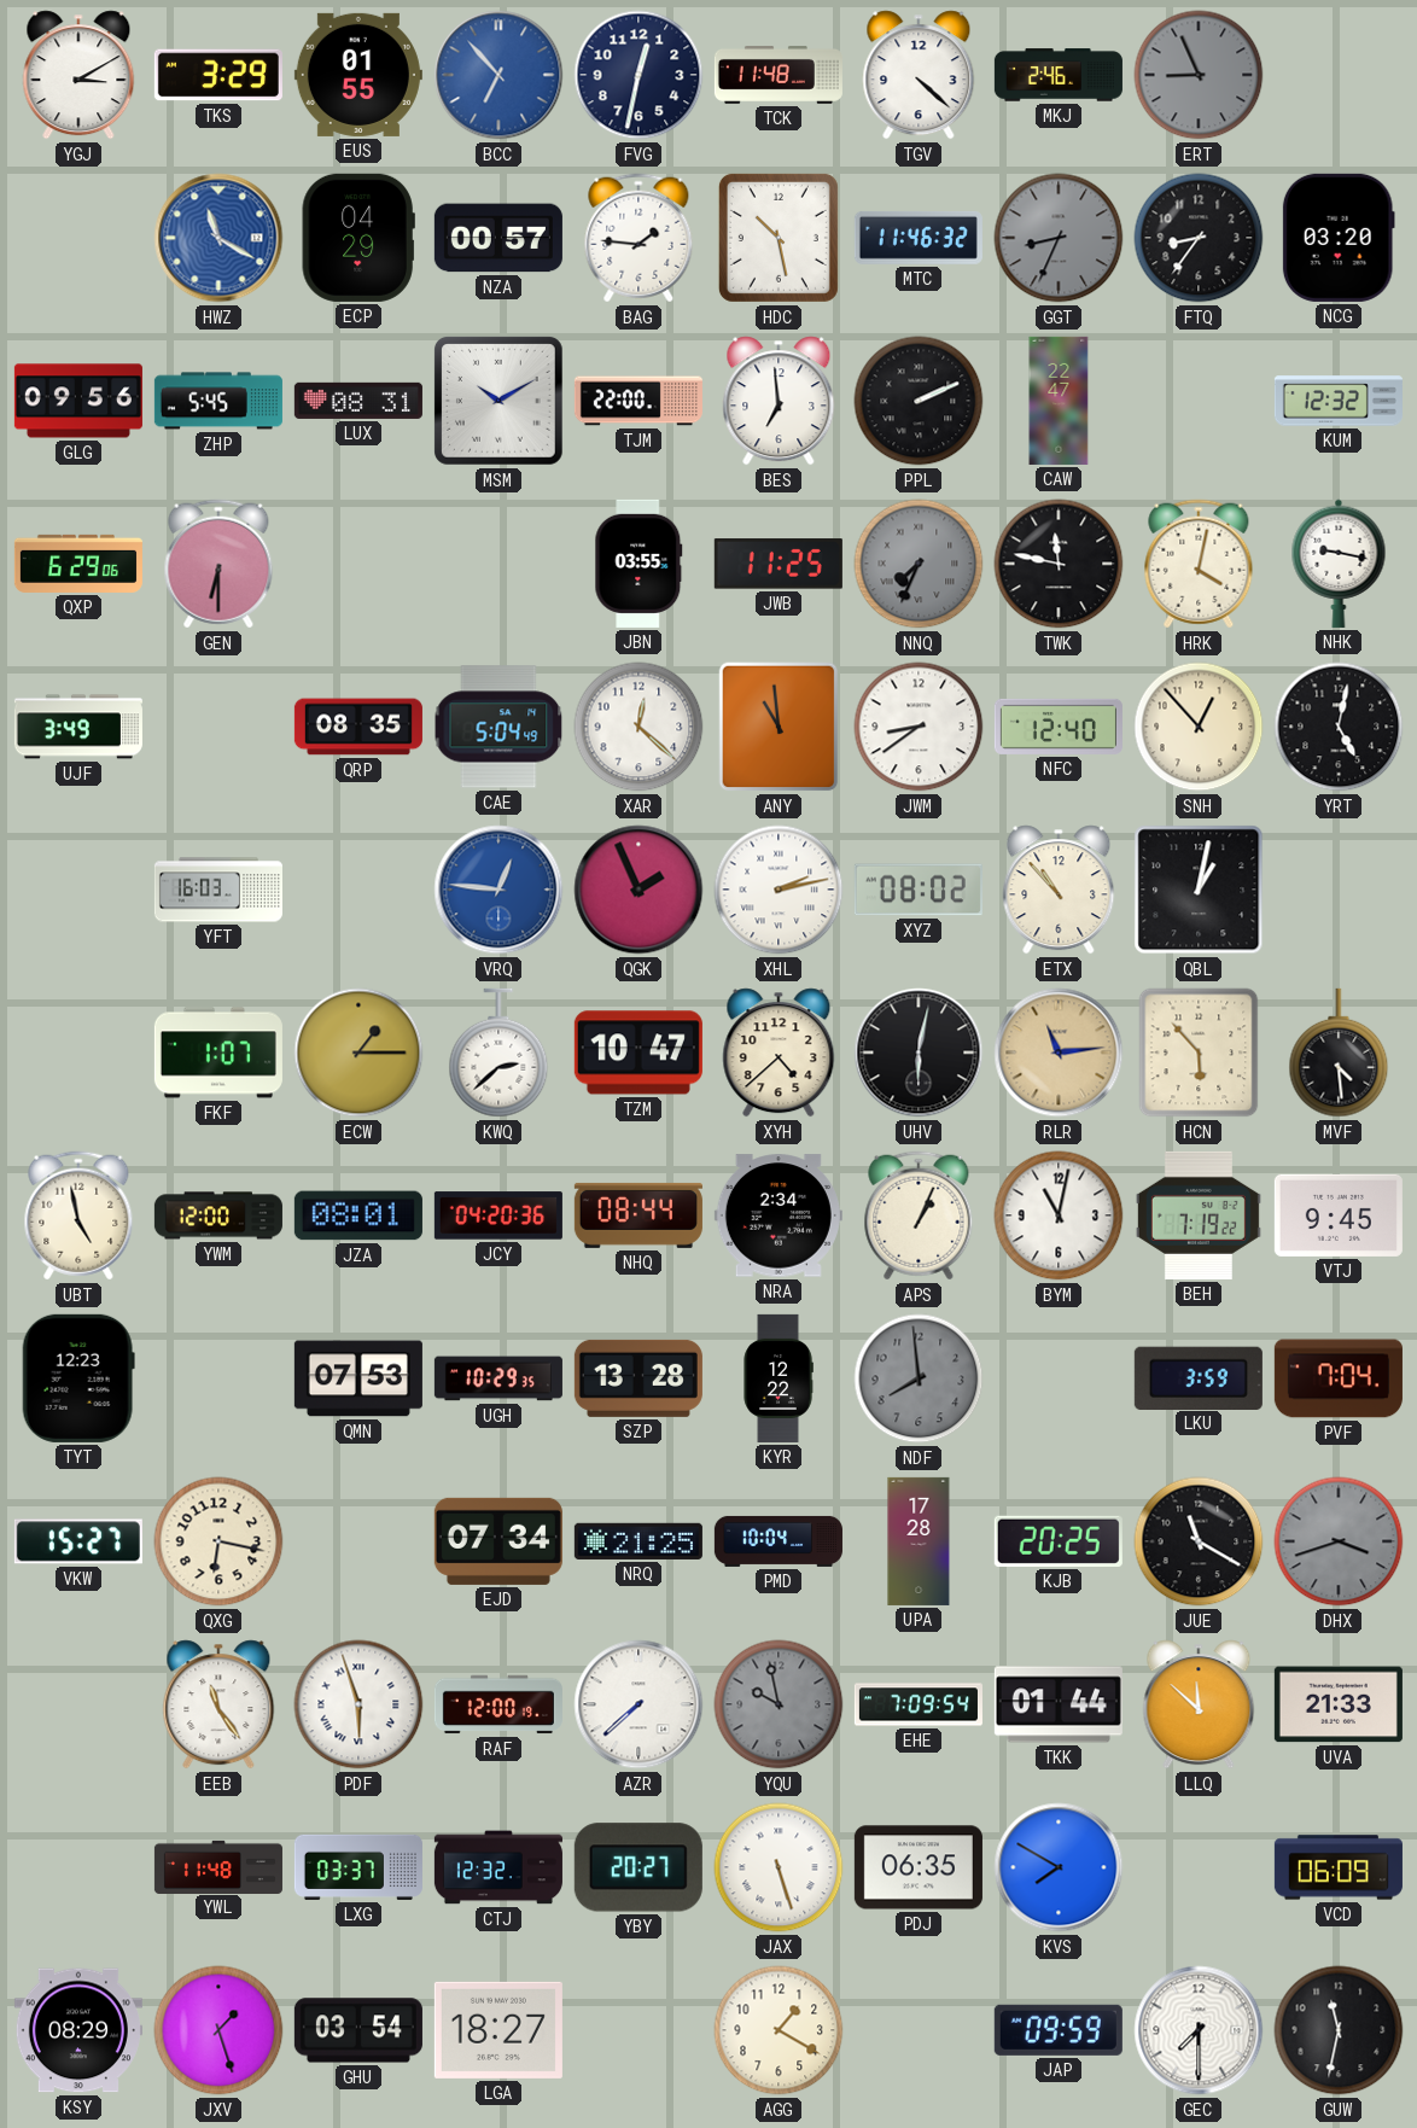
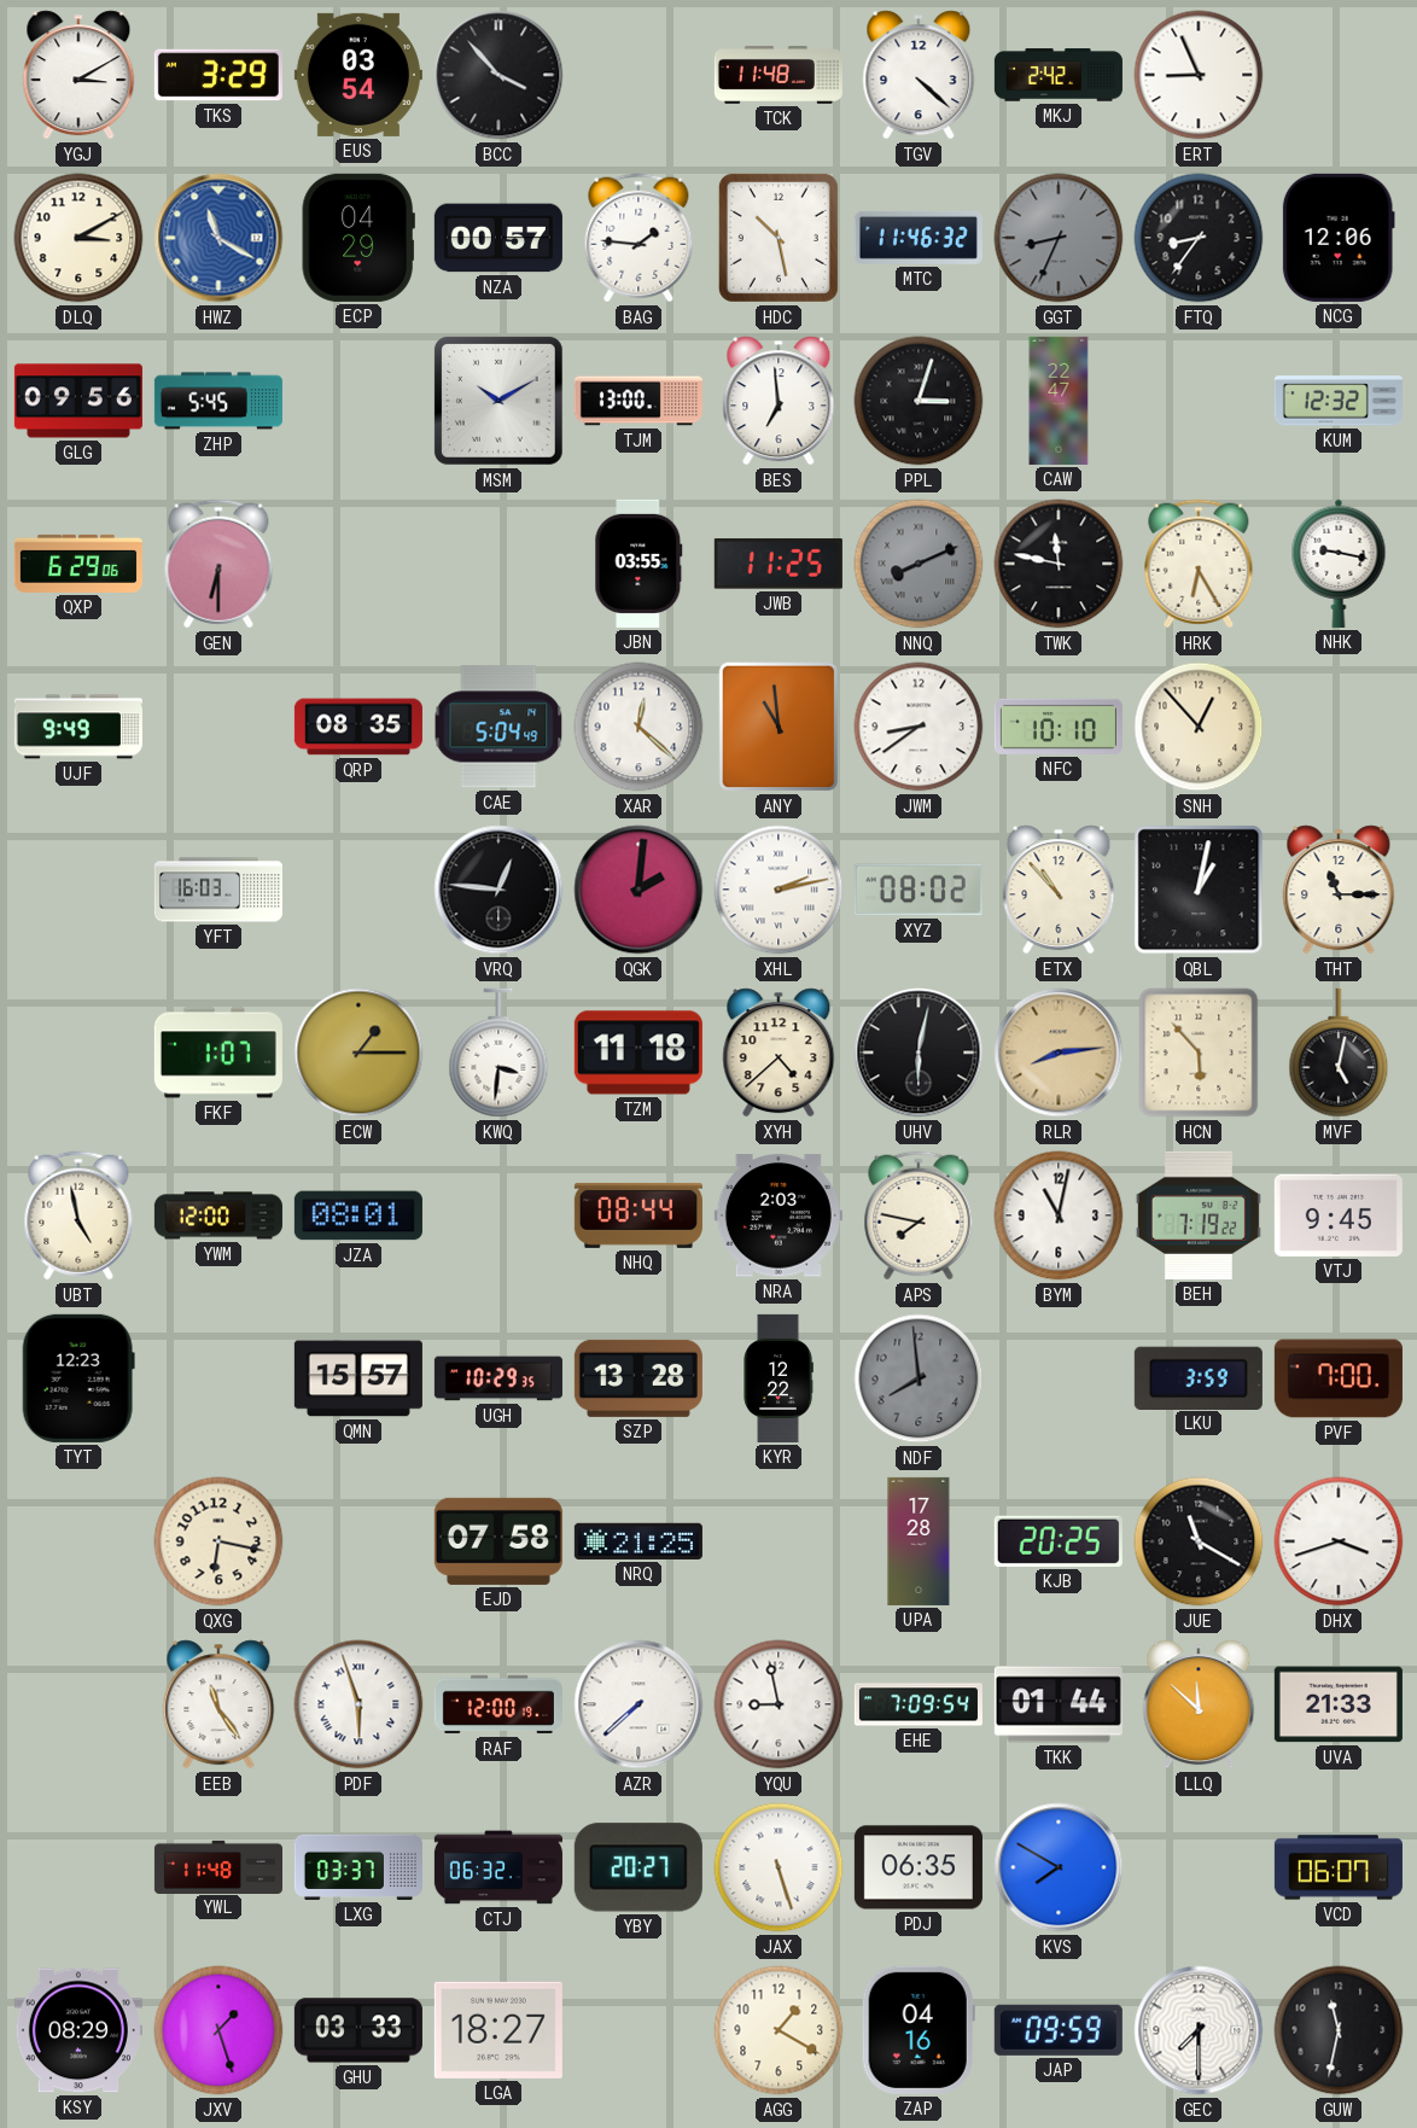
EUS: 01:55 -> 03:54
BCC: 6:53 -> 3:53
BCC dial: blue -> black
FVG: 12:32 -> none
MKJ: 2:46 -> 2:42
ERT dial: grey -> white
DLQ: none -> 3:10
NCG: 03:20 -> 12:06
LUX: 08:31 -> none
TJM: 22:00 -> 13:00
PPL: 2:11 -> 3:03
NNQ: 7:34 -> 8:11
HRK: 4:02 -> 6:25
UJF: 3:49 -> 9:49
NFC: 12:40 -> 10:10
YRT: 5:02 -> none
VRQ dial: blue -> black
QGK: 1:56 -> 2:01
THT: none -> 11:15
KWQ: 2:38 -> 3:31
TZM: 10:47 -> 11:18
RLR: 11:14 -> 8:14
MVF: 4:29 -> 5:02
JCY: 04:20 -> none
NRA: 2:34 -> 2:03
APS: 1:04 -> 7:47
QMN: 07:53 -> 15:57
PVF: 7:04 -> 7:00
VKW: 15:27 -> none
EJD: 07:34 -> 07:58
PMD: 10:04 -> none
DHX dial: grey -> white
YQU: 9:58 -> 8:58
YQU dial: grey -> white
CTJ: 12:32 -> 06:32
VCD: 06:09 -> 06:07
GHU: 03:54 -> 03:33
ZAP: none -> 04:16
